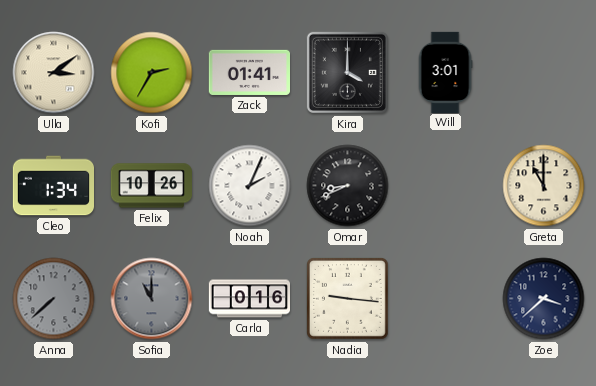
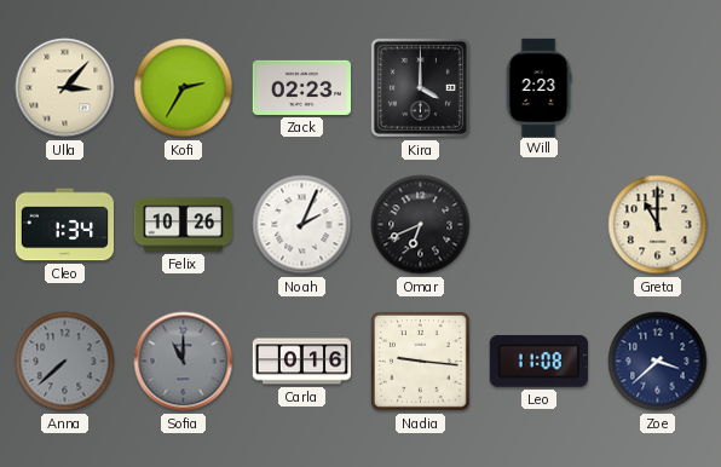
Ulla: 3:09 -> 3:07
Zack: 01:41 -> 02:23
Will: 3:01 -> 2:23
Omar: 8:41 -> 6:41
Leo: none -> 11:08
